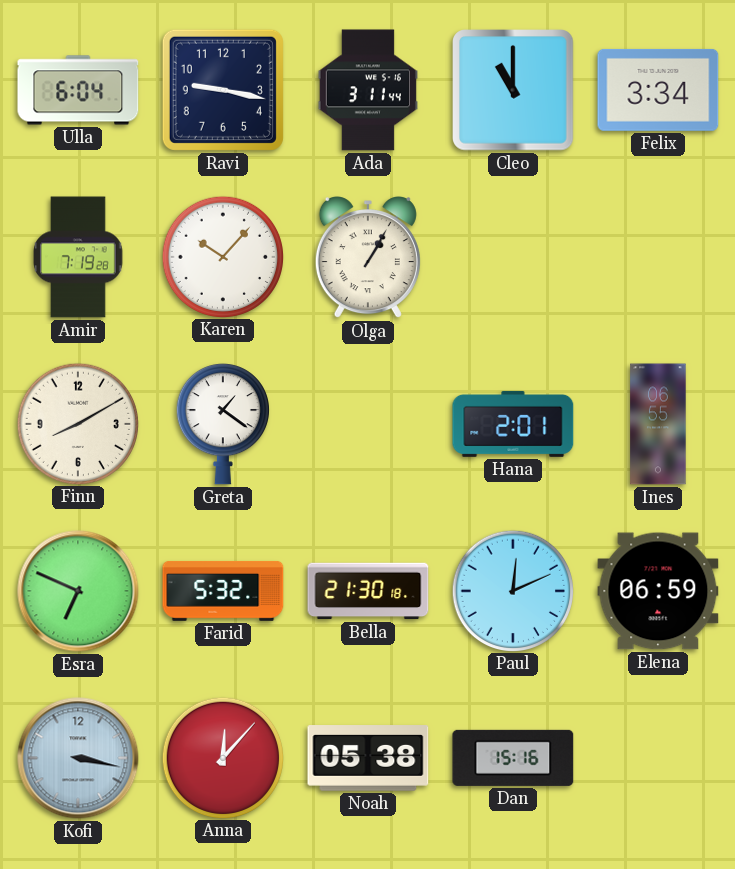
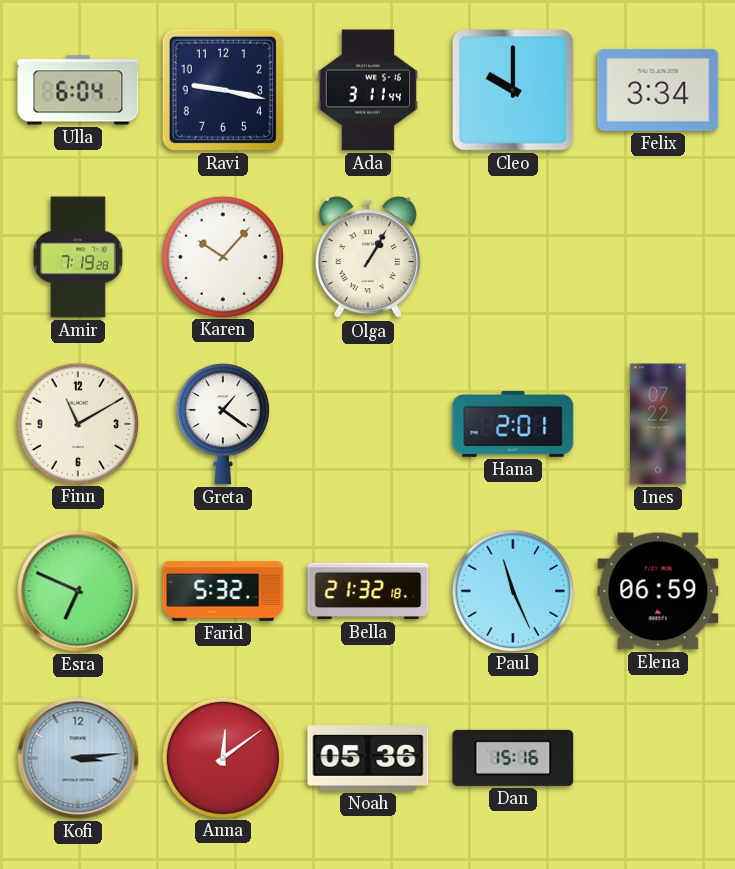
Cleo: 11:00 -> 10:00
Finn: 8:10 -> 11:10
Ines: 06:55 -> 07:22
Bella: 21:30 -> 21:32
Paul: 12:11 -> 11:26
Kofi: 3:17 -> 3:14
Anna: 12:07 -> 12:09
Noah: 05:38 -> 05:36
